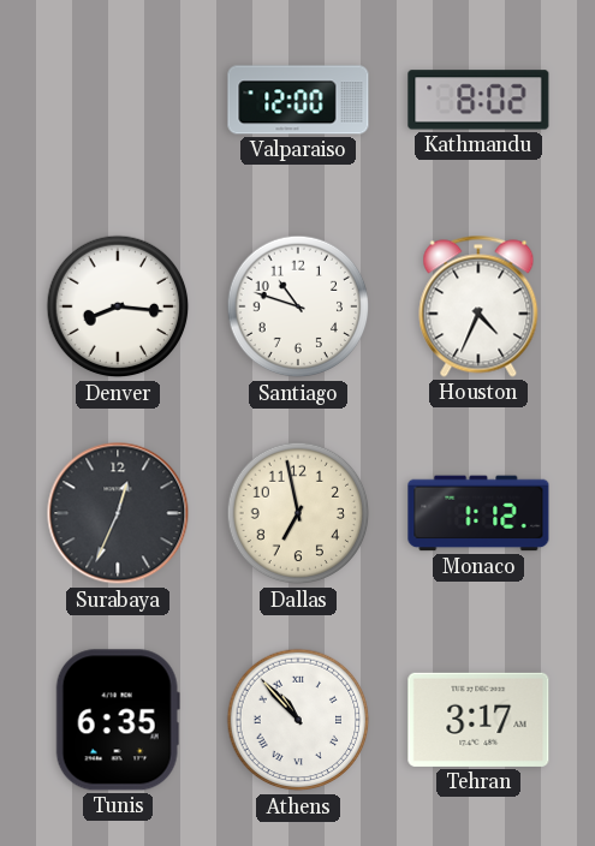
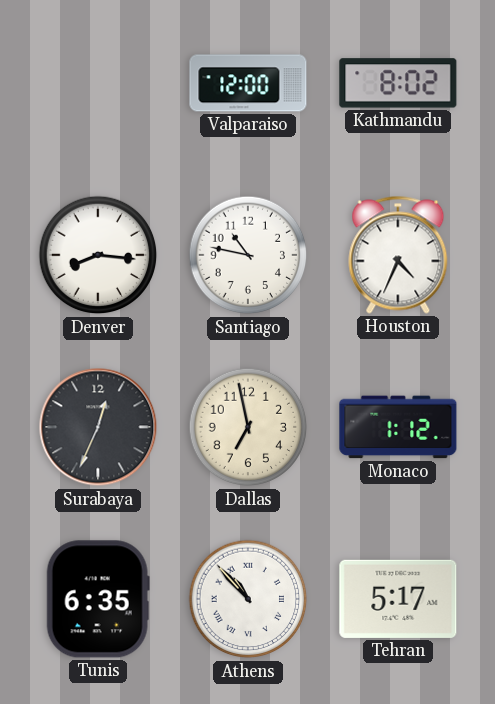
Santiago: 10:48 -> 10:47
Tehran: 3:17 -> 5:17
